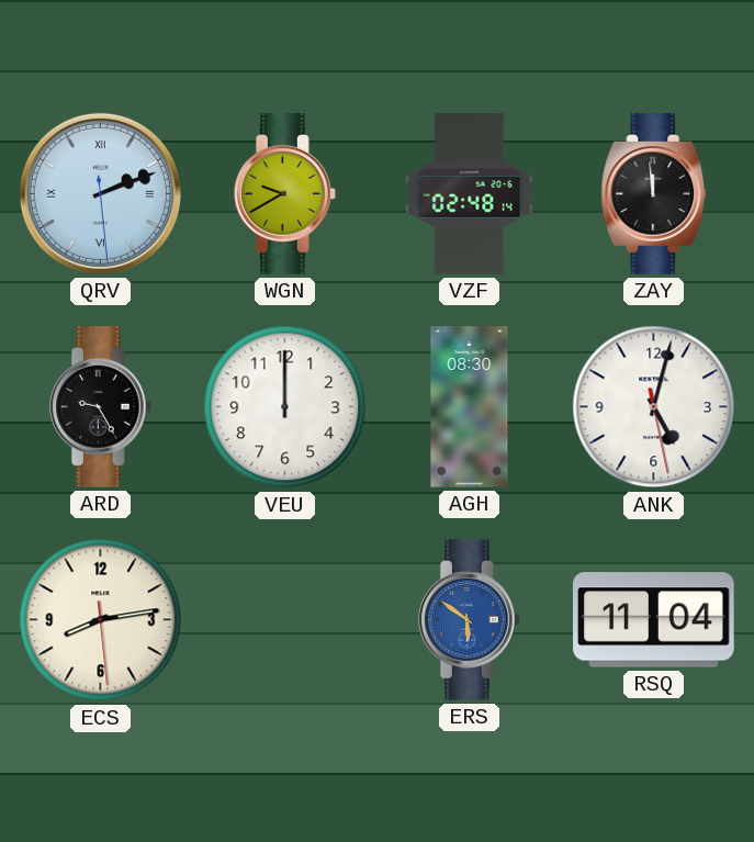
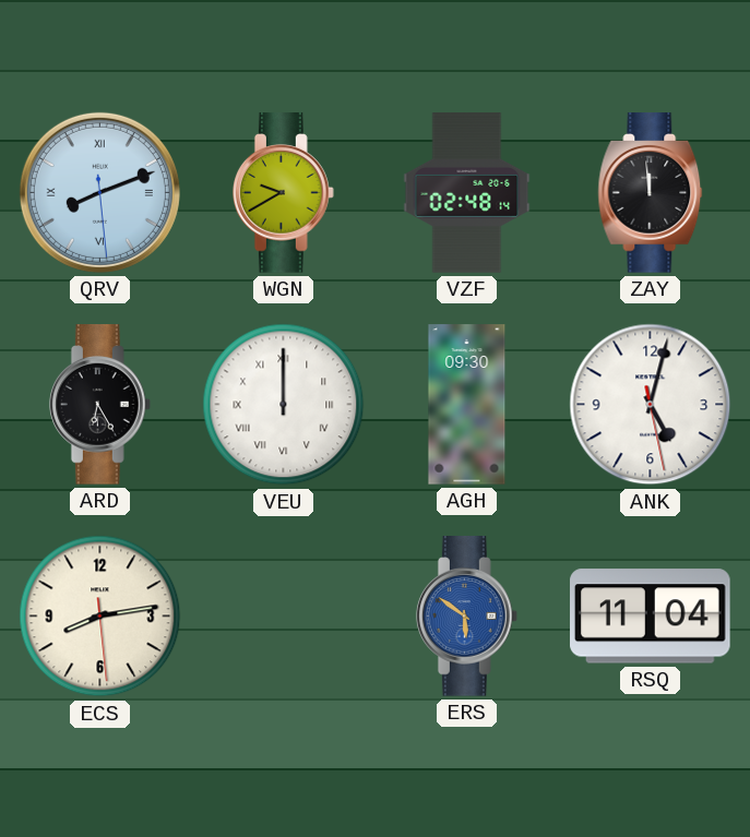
QRV: 2:11 -> 8:11
ARD: 9:25 -> 6:25
VEU numerals: Arabic -> Roman
AGH: 08:30 -> 09:30
